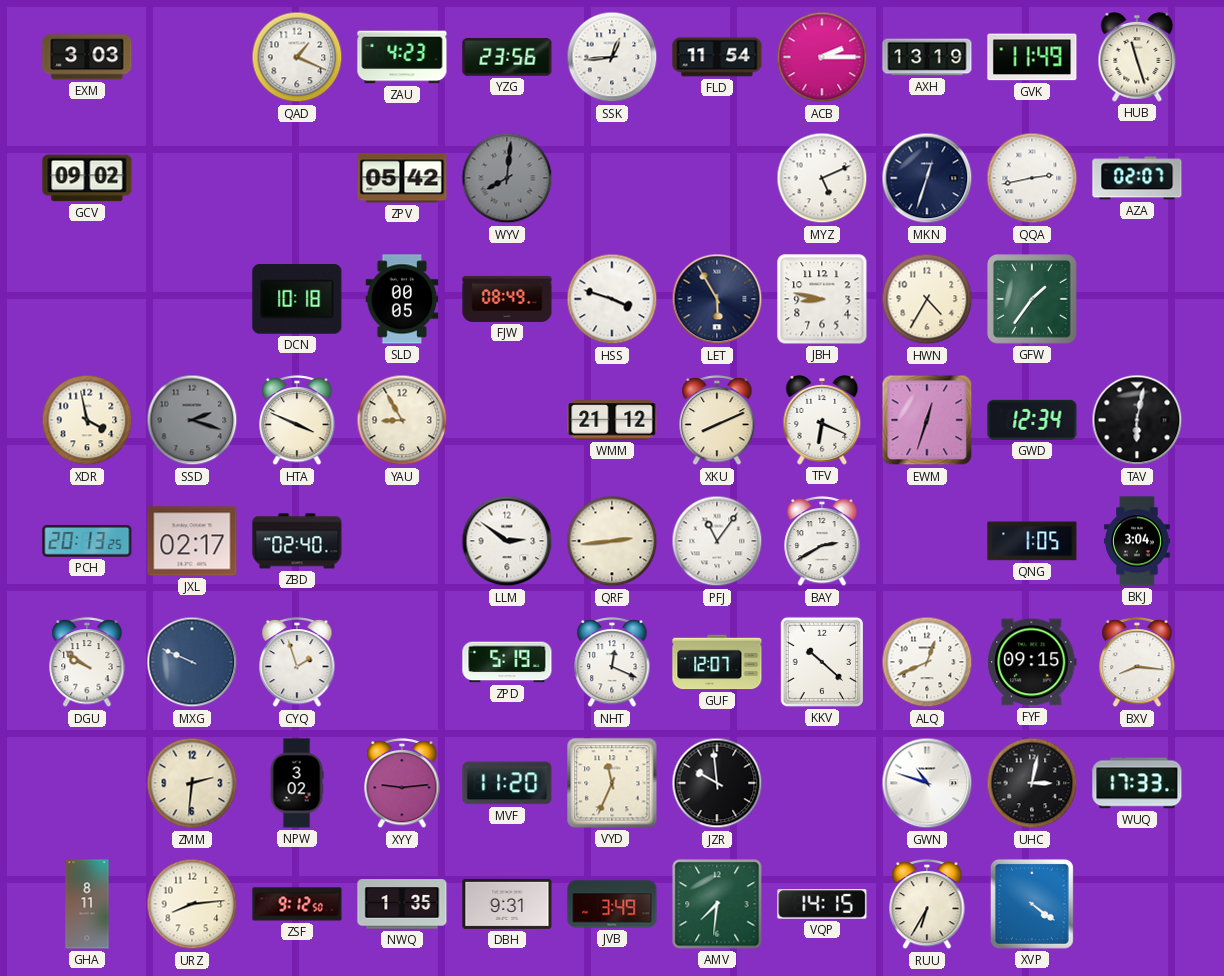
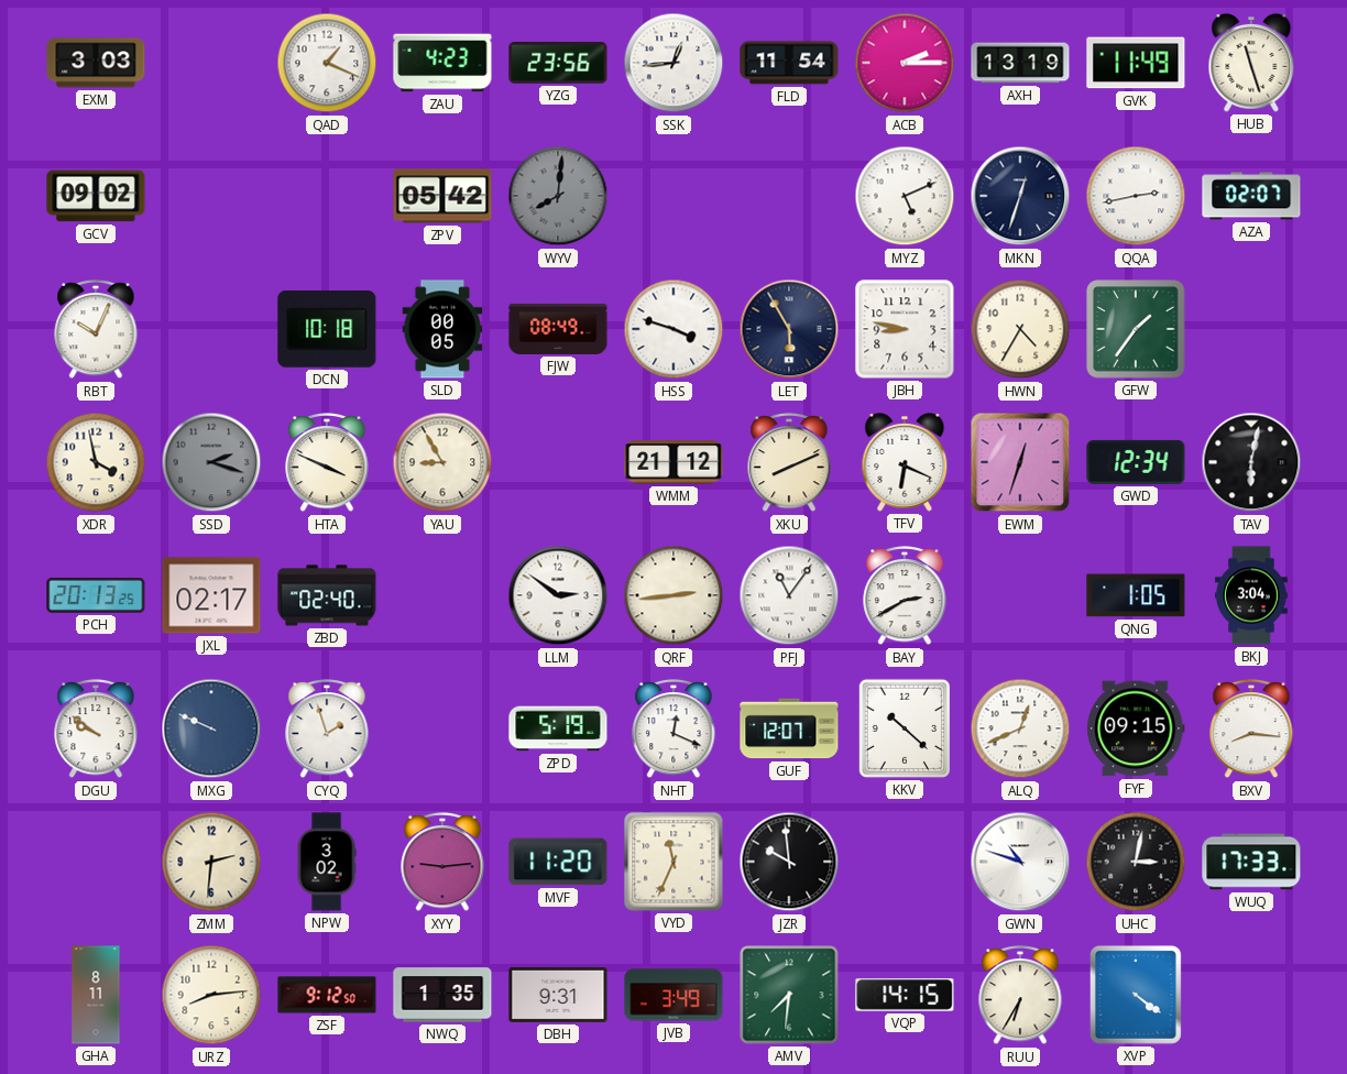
RBT: none -> 10:04
